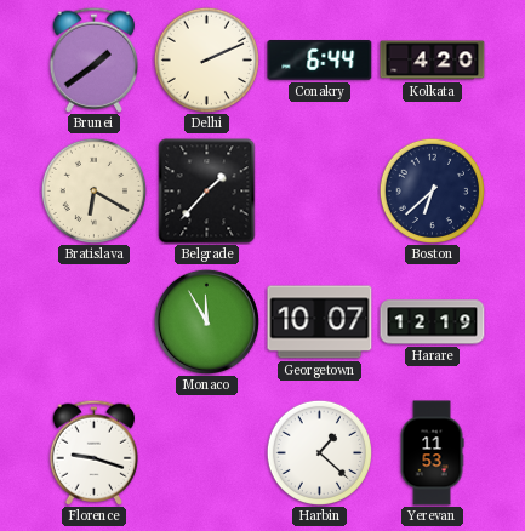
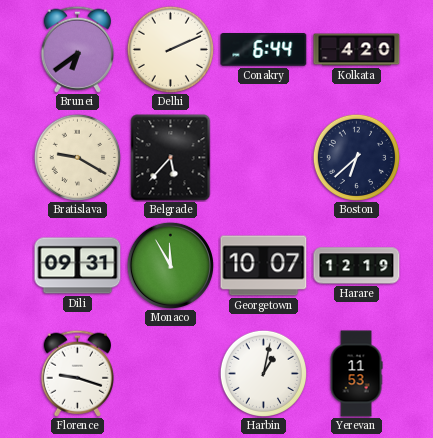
Brunei: 1:39 -> 6:39
Bratislava: 6:20 -> 9:20
Belgrade: 1:37 -> 5:37
Dili: none -> 09:31
Harbin: 1:22 -> 1:02
